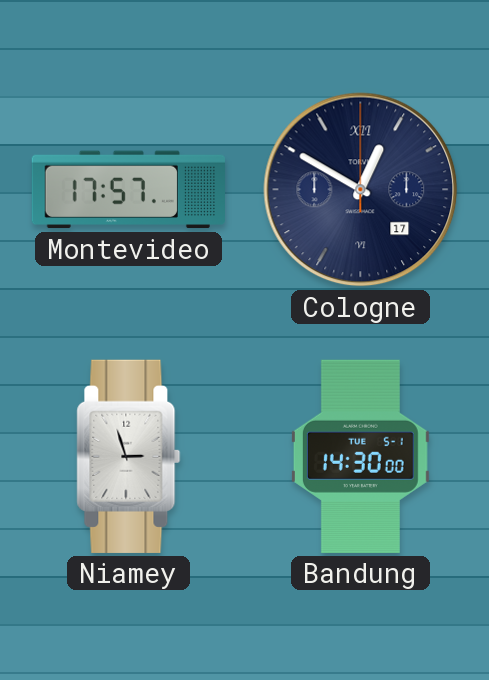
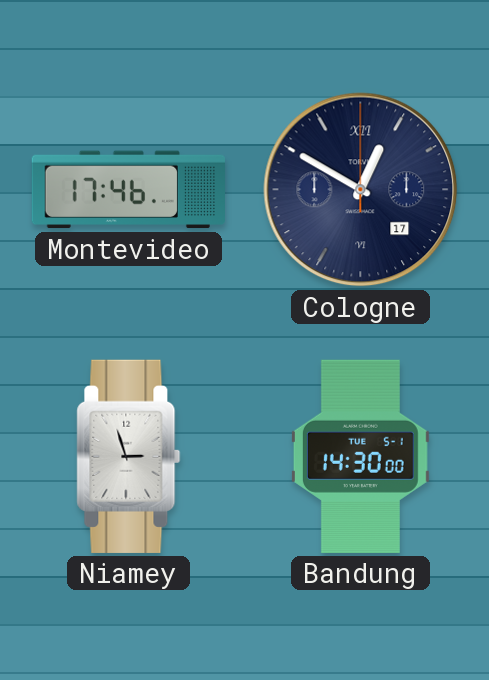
Montevideo: 17:57 -> 17:46
